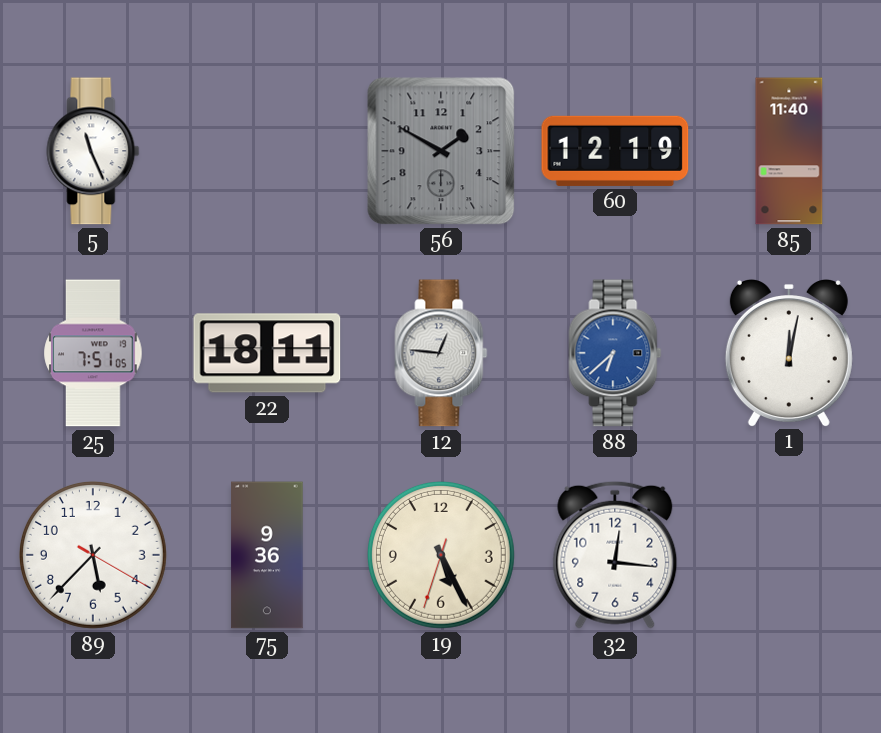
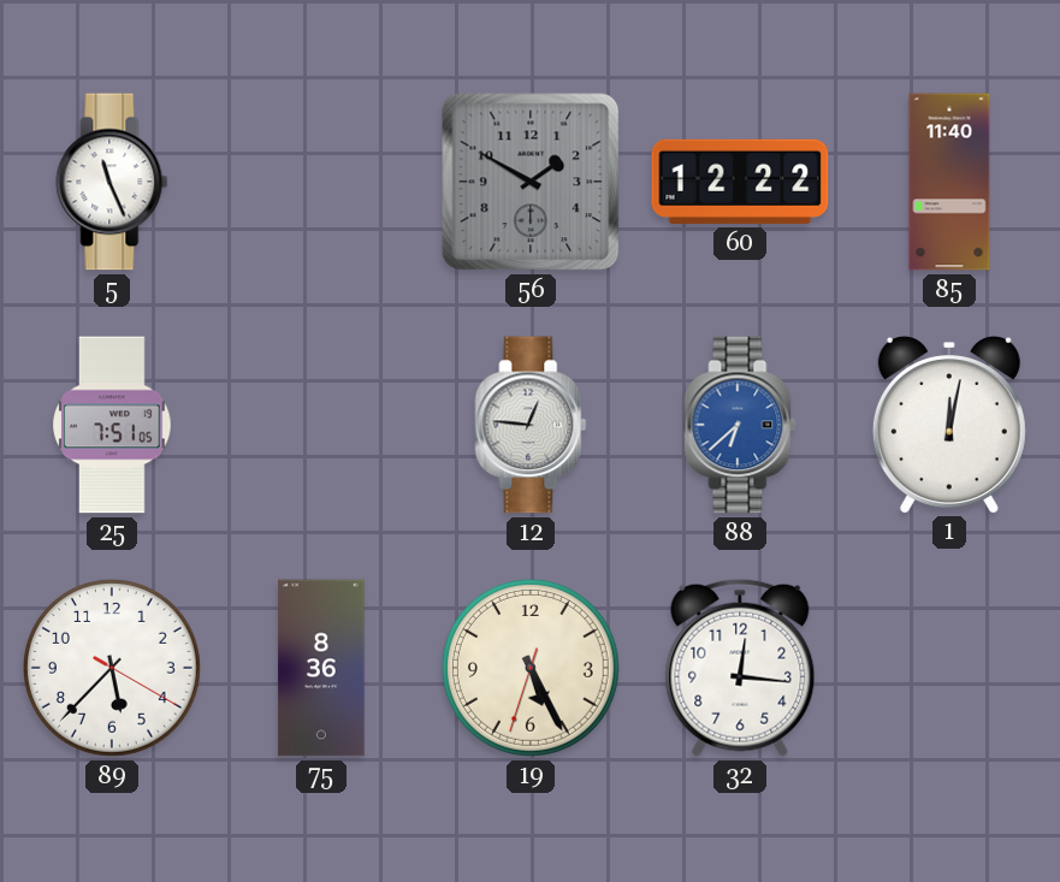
60: 12:19 -> 12:22
22: 18:11 -> none
75: 9:36 -> 8:36
